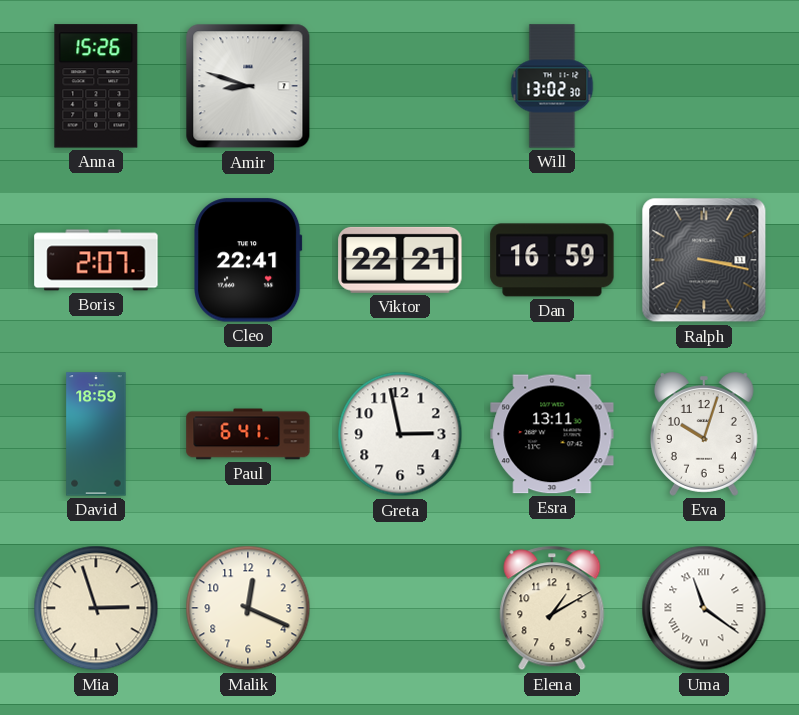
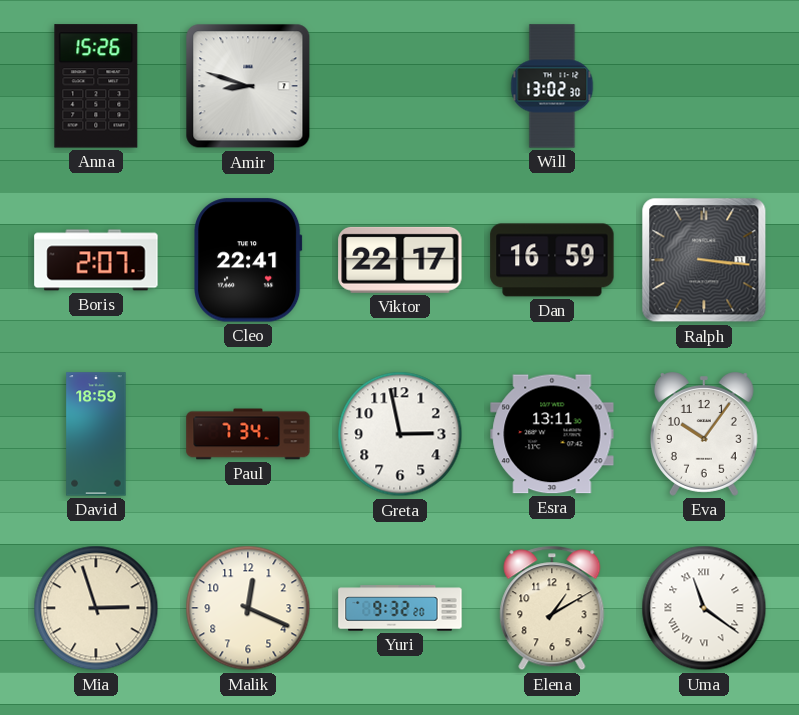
Viktor: 22:21 -> 22:17
Ralph: 3:17 -> 3:16
Paul: 6:41 -> 7:34
Eva: 10:03 -> 10:06
Yuri: none -> 9:32
